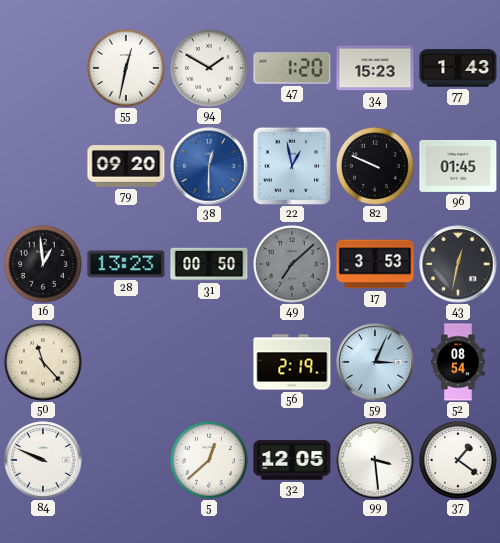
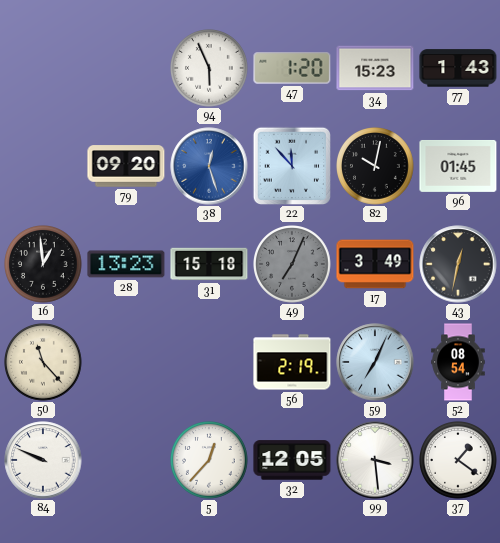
55: 12:32 -> none
94: 1:50 -> 5:56
38: 12:30 -> 12:27
22: 12:58 -> 11:53
82: 9:49 -> 10:02
31: 00:50 -> 15:18
49: 7:08 -> 7:04
17: 3:53 -> 3:49
59: 3:04 -> 7:04
5: 12:38 -> 12:37
